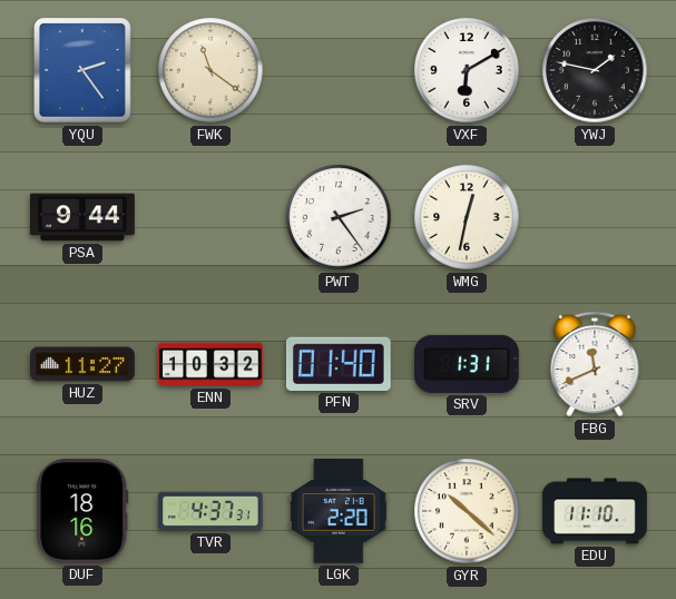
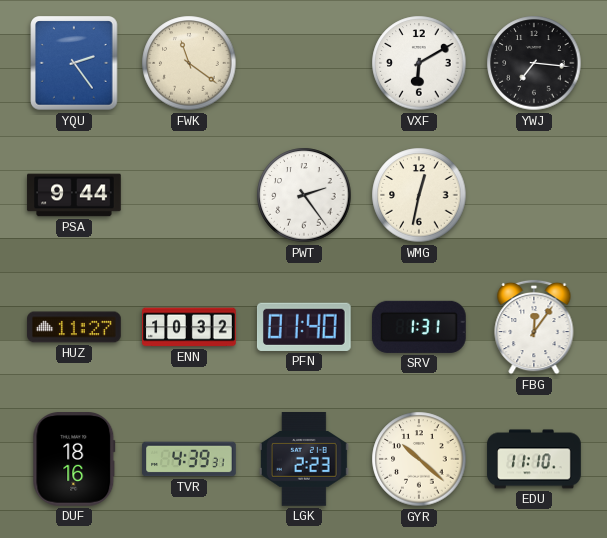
YWJ: 1:47 -> 7:16
FBG: 11:41 -> 12:06
TVR: 4:37 -> 4:39
LGK: 2:20 -> 2:23
